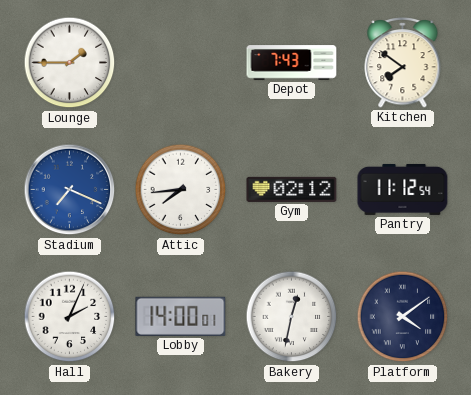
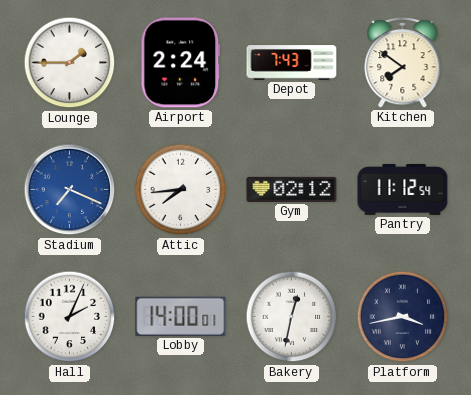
Airport: none -> 2:24
Platform: 4:09 -> 3:43
